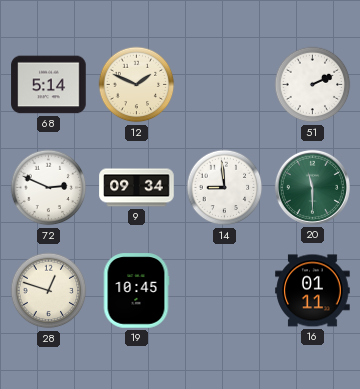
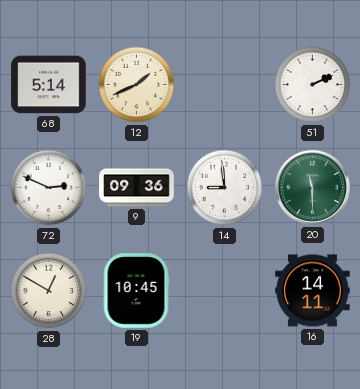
12: 1:49 -> 1:41
9: 09:34 -> 09:36
28: 12:48 -> 12:50
16: 01:11 -> 14:11
